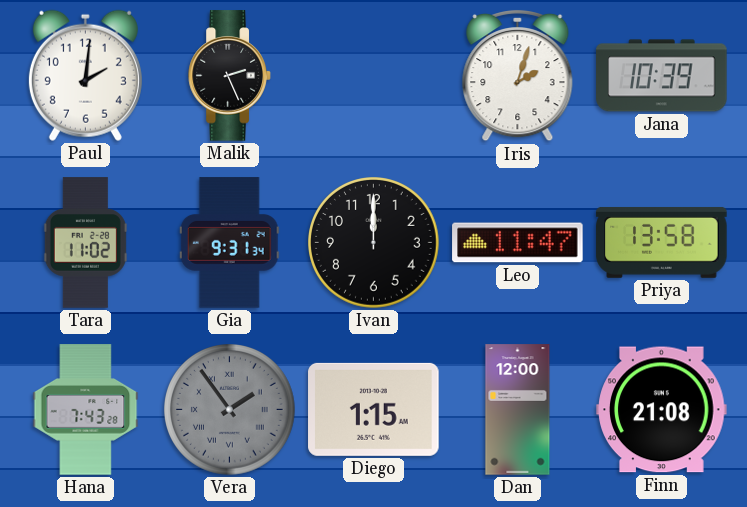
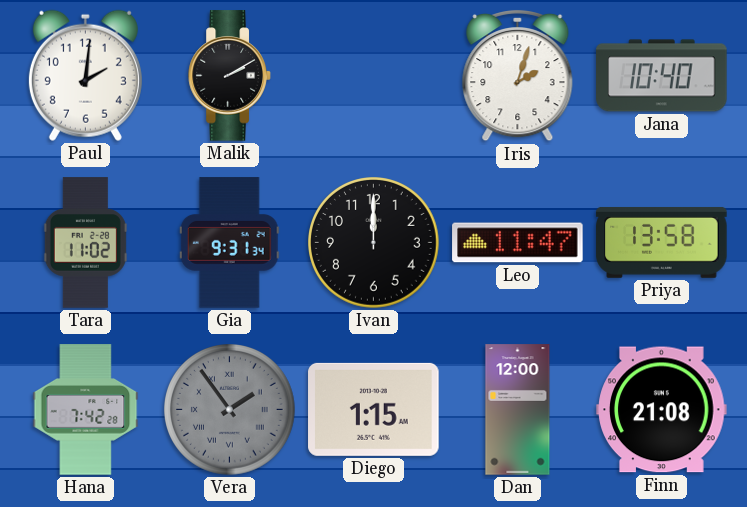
Malik: 2:26 -> 2:10
Jana: 10:39 -> 10:40
Hana: 7:43 -> 7:42
